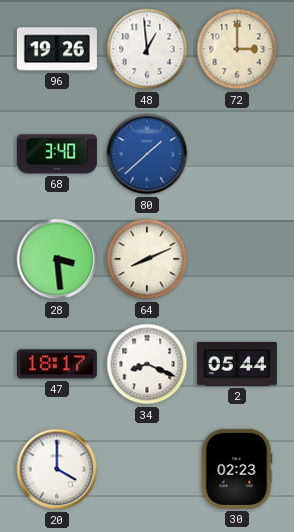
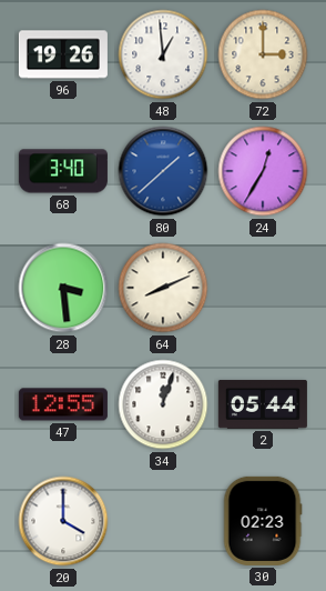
24: none -> 12:35
47: 18:17 -> 12:55
34: 8:19 -> 12:03
